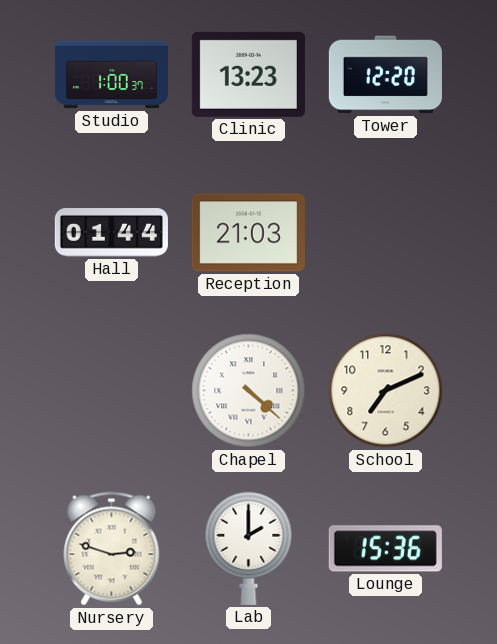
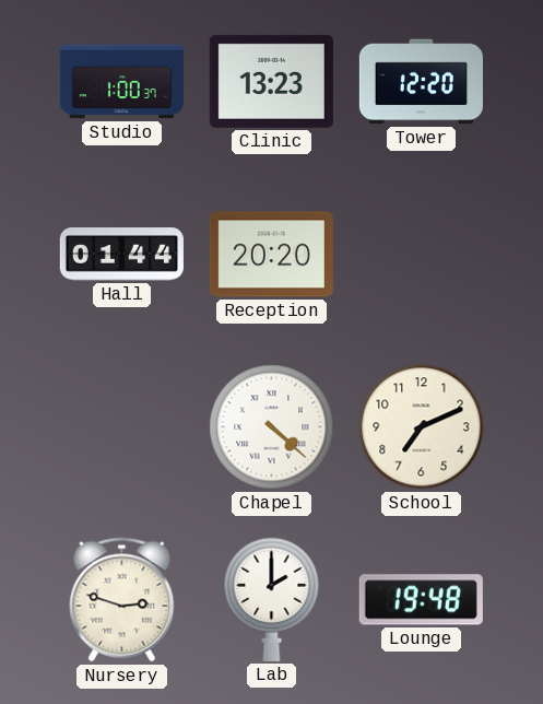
Reception: 21:03 -> 20:20
Lounge: 15:36 -> 19:48
